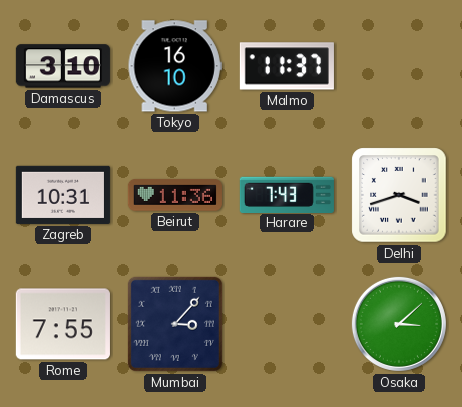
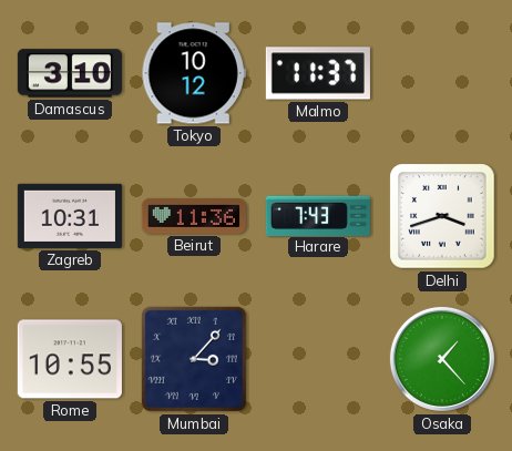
Tokyo: 16:10 -> 10:12
Rome: 7:55 -> 10:55
Osaka: 3:08 -> 1:23
